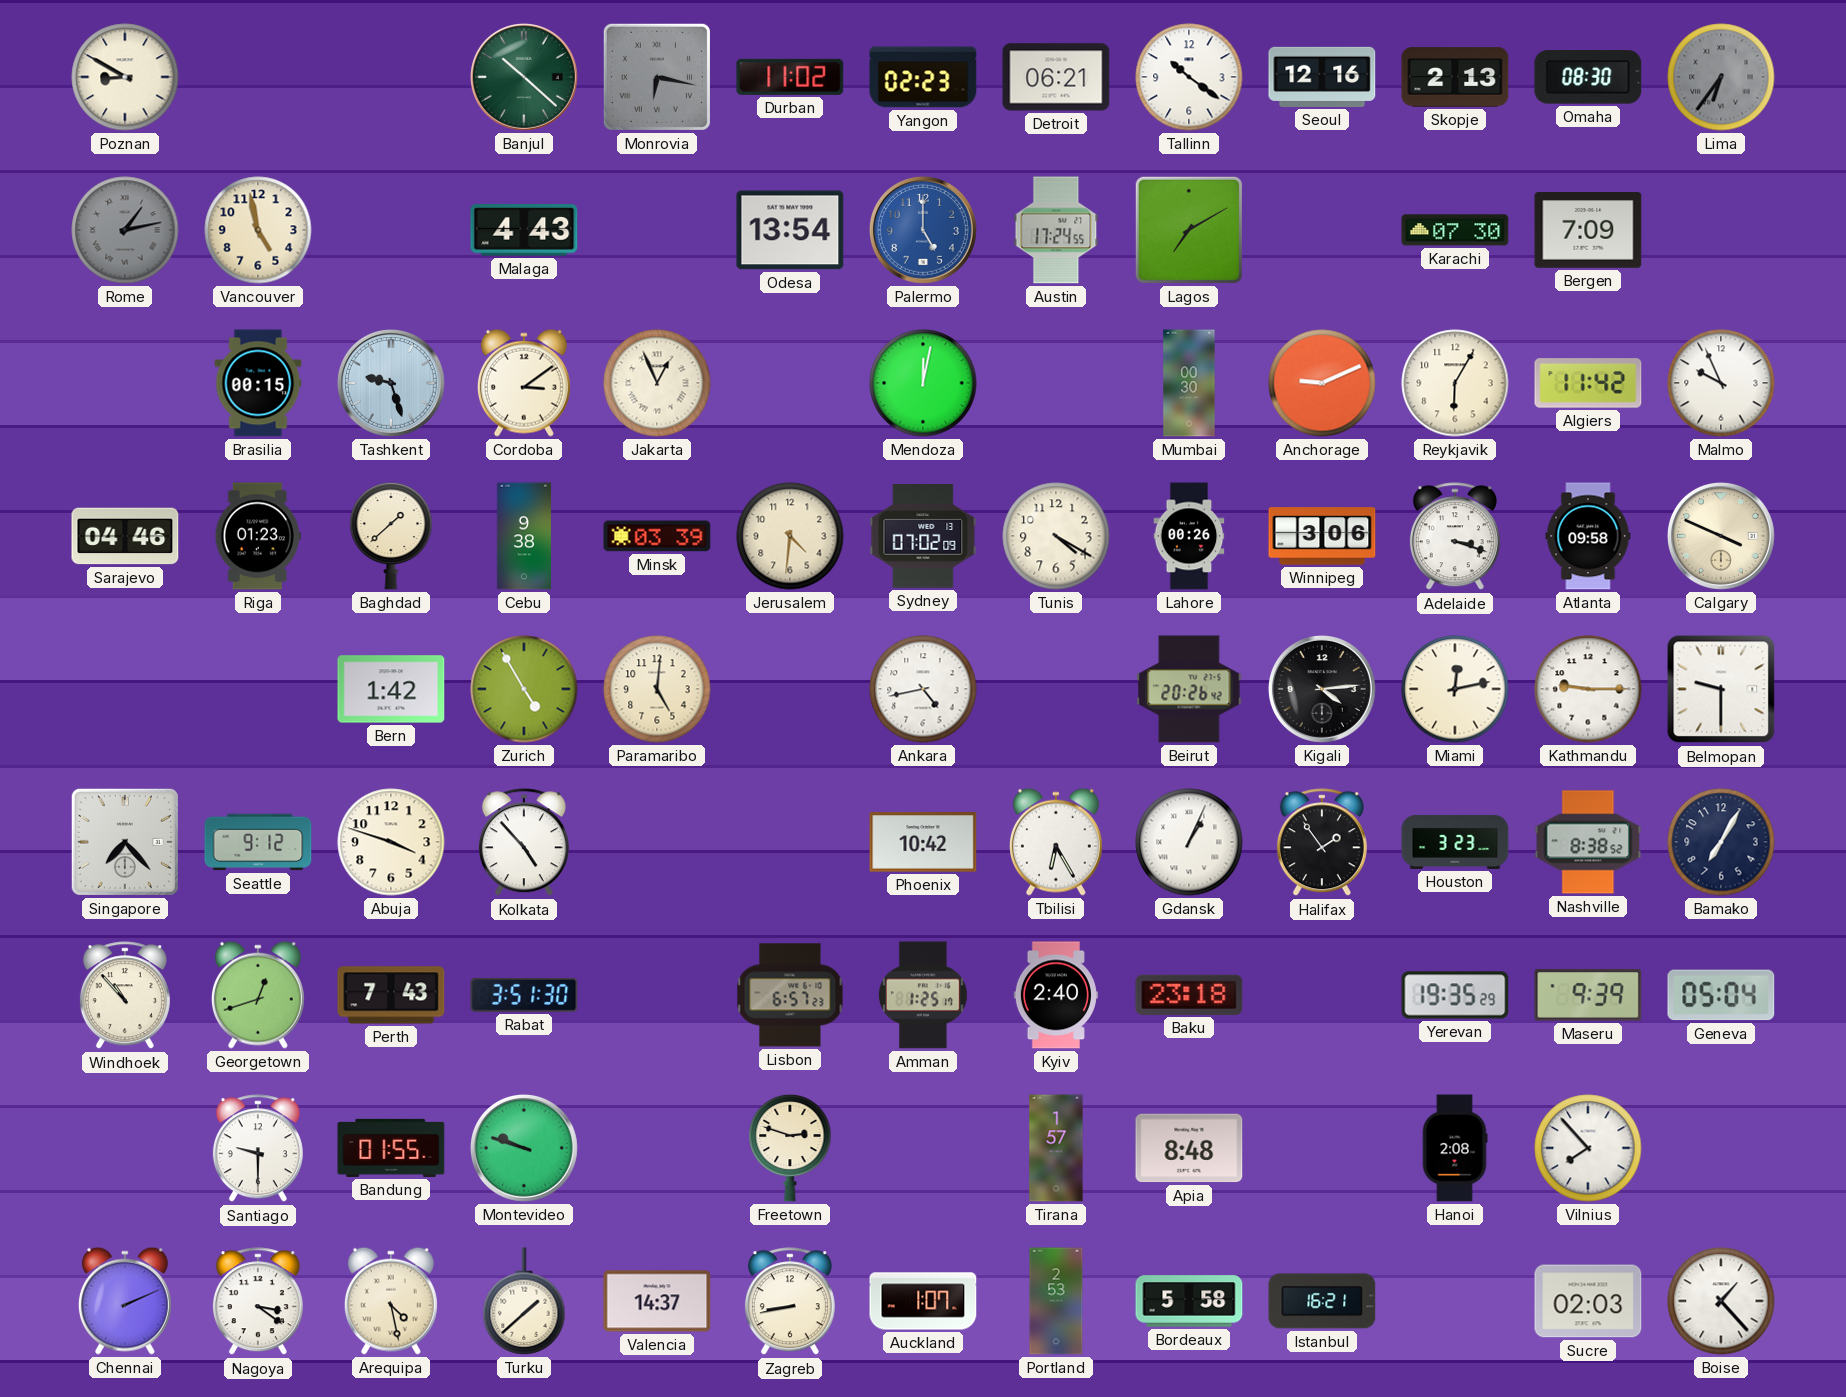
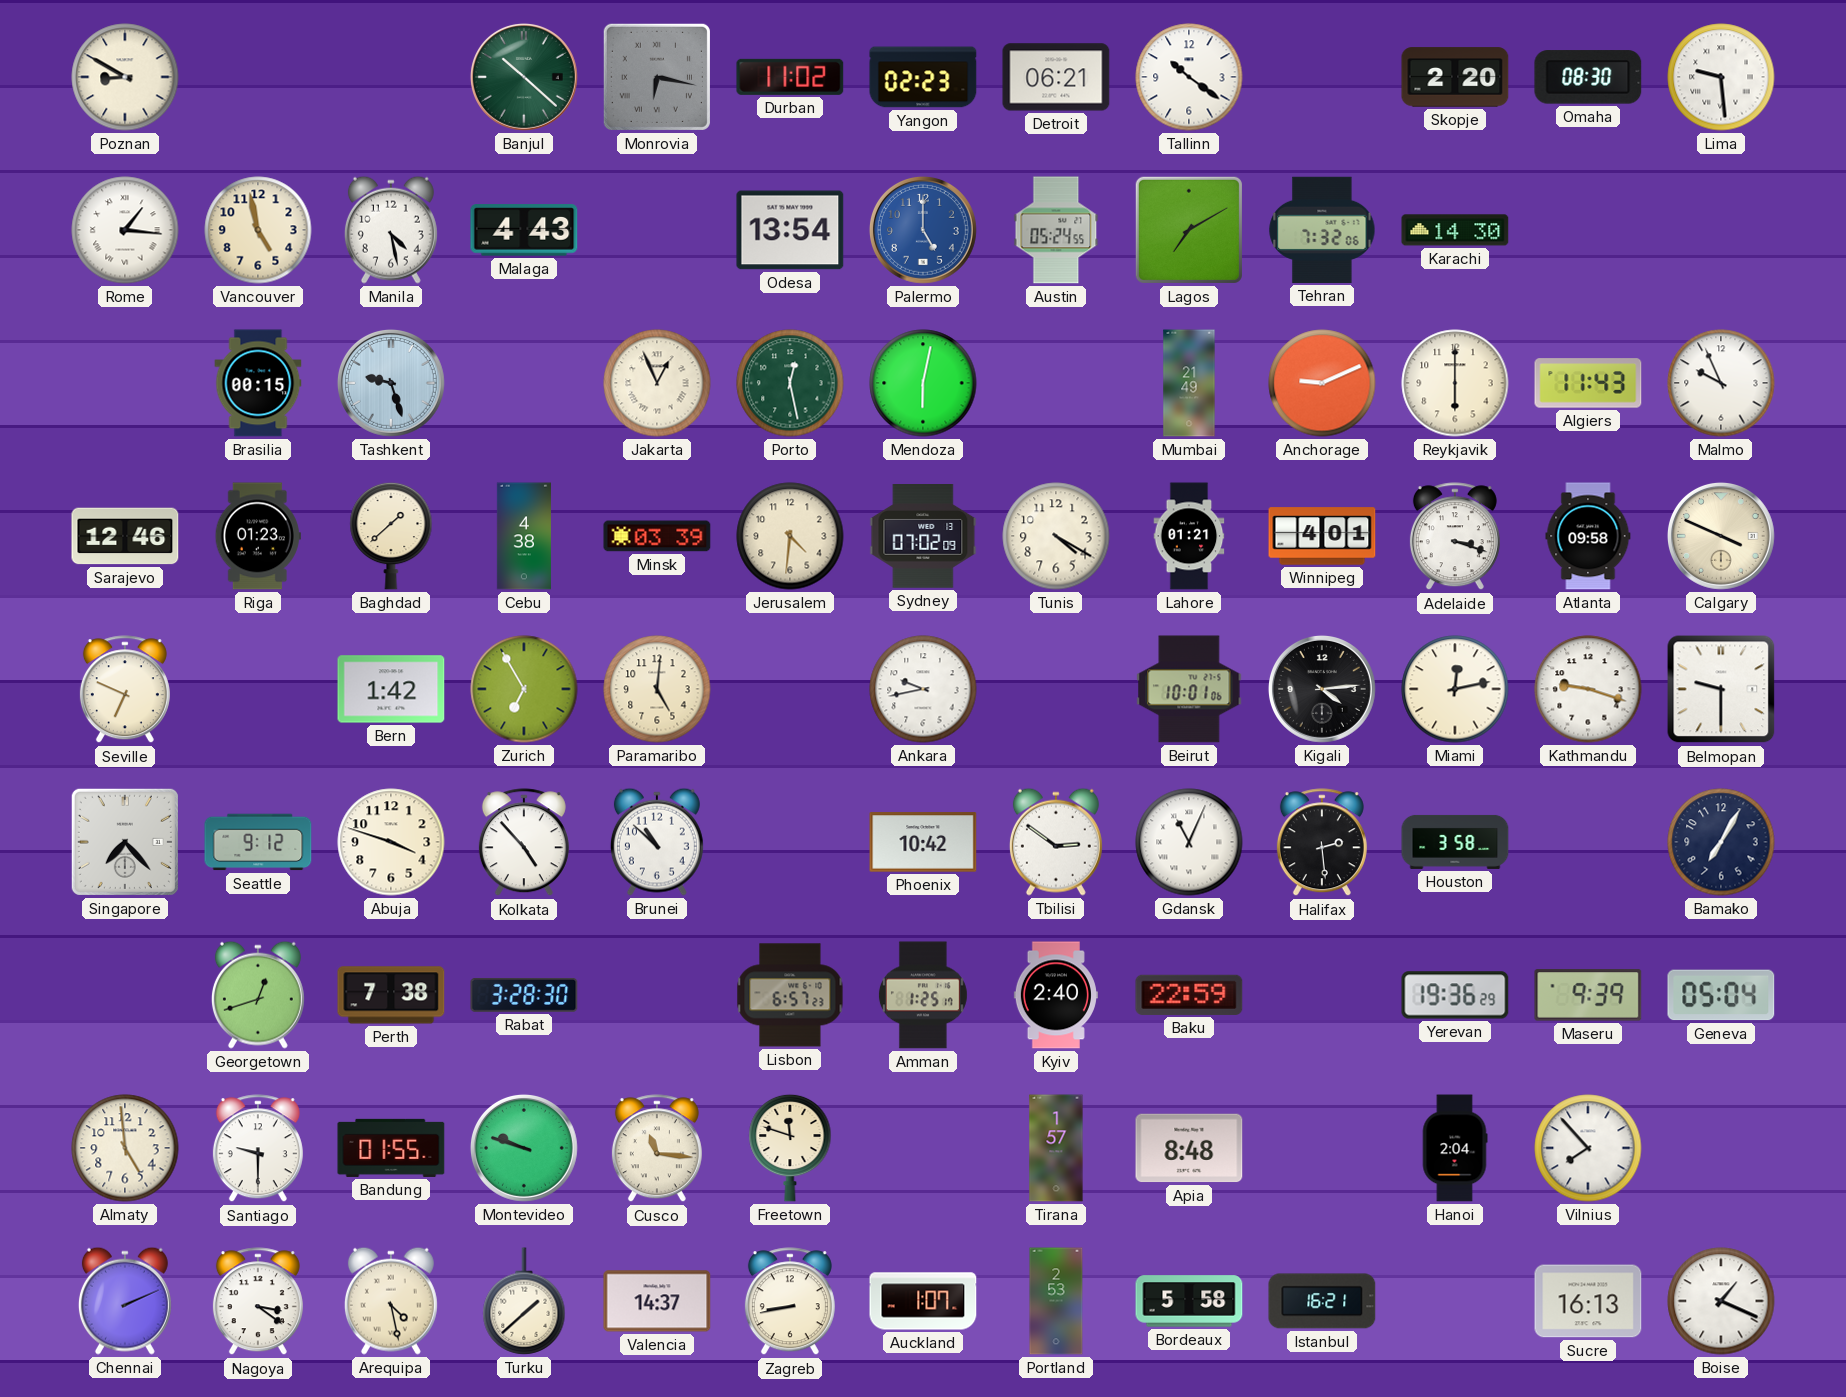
Seoul: 12:16 -> none
Skopje: 2:13 -> 2:20
Lima: 6:36 -> 9:29
Lima dial: grey -> white
Rome: 1:13 -> 1:16
Rome dial: grey -> white
Manila: none -> 4:28
Austin: 17:24 -> 05:24
Tehran: none -> 7:32
Karachi: 07:30 -> 14:30
Bergen: 7:09 -> none
Cordoba: 3:09 -> none
Porto: none -> 12:28
Mendoza: 12:02 -> 6:02
Mumbai: 00:30 -> 21:49
Reykjavik: 6:05 -> 6:00
Algiers: 11:42 -> 11:43
Sarajevo: 04:46 -> 12:46
Cebu: 9:38 -> 4:38
Lahore: 00:26 -> 01:21
Winnipeg: 3:06 -> 4:01
Seville: none -> 6:49
Zurich: 4:55 -> 6:55
Ankara: 4:43 -> 9:43
Beirut: 20:26 -> 10:01
Kathmandu: 9:15 -> 9:18
Brunei: none -> 10:52
Tbilisi: 6:25 -> 2:51
Gdansk: 1:04 -> 11:04
Halifax: 1:54 -> 2:29
Houston: 3:23 -> 3:58
Nashville: 8:38 -> none
Windhoek: 10:53 -> none
Perth: 7:43 -> 7:38
Rabat: 3:51 -> 3:28
Baku: 23:18 -> 22:59
Yerevan: 19:35 -> 19:36
Almaty: none -> 4:59
Cusco: none -> 11:16
Freetown: 2:48 -> 11:48
Hanoi: 2:08 -> 2:04
Sucre: 02:03 -> 16:13
Boise: 1:23 -> 1:19
